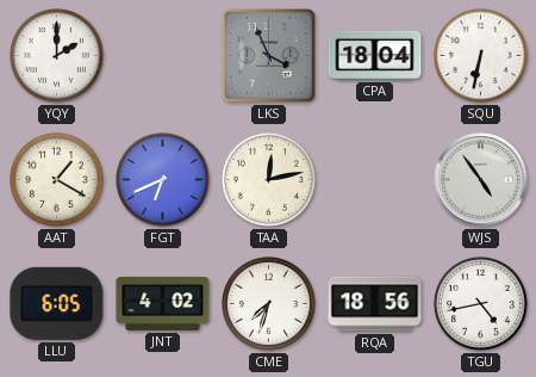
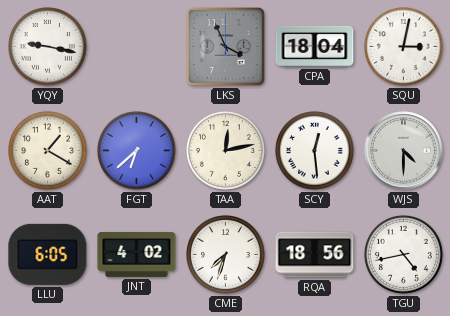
YQY: 2:00 -> 9:17
SQU: 6:32 -> 3:02
FGT: 6:41 -> 6:38
SCY: none -> 12:29
WJS: 4:54 -> 4:30
